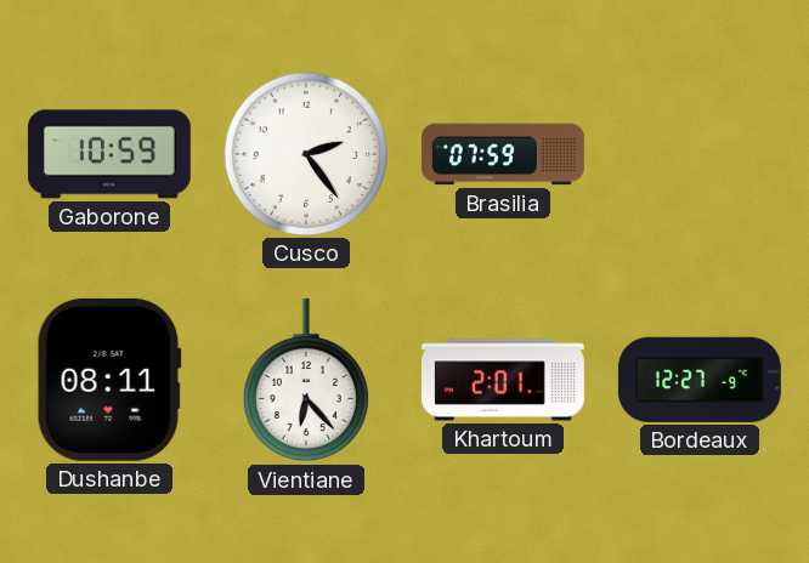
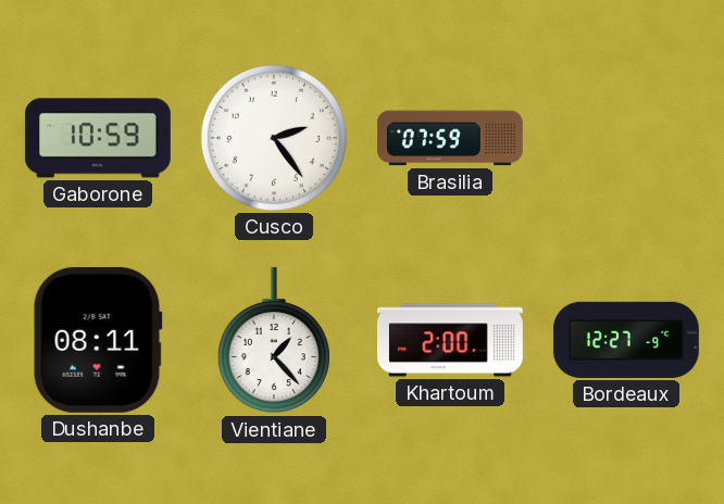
Vientiane: 6:23 -> 1:23
Khartoum: 2:01 -> 2:00
